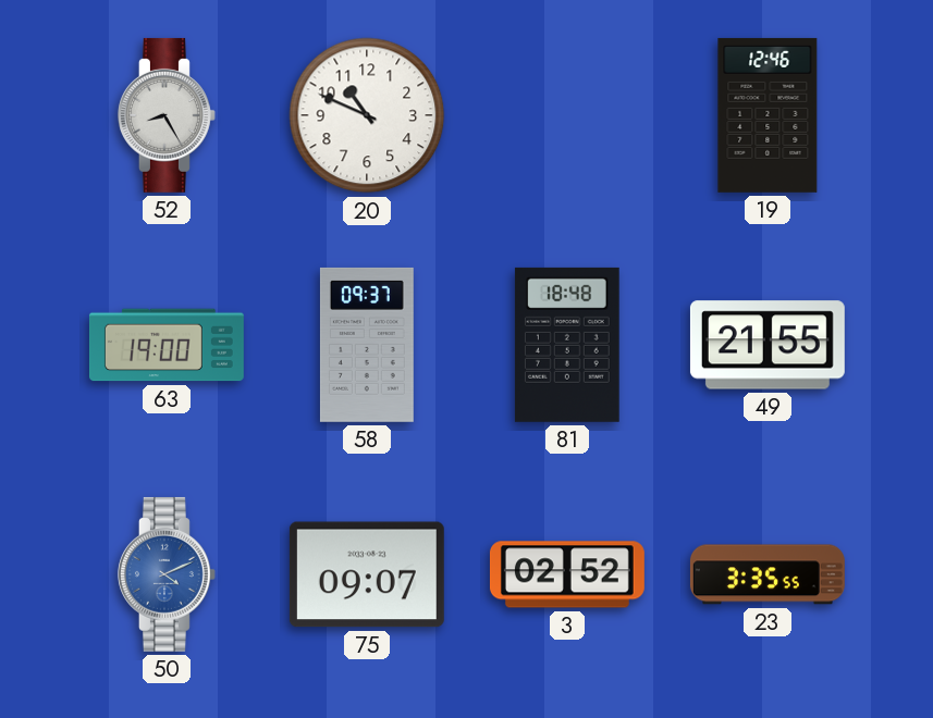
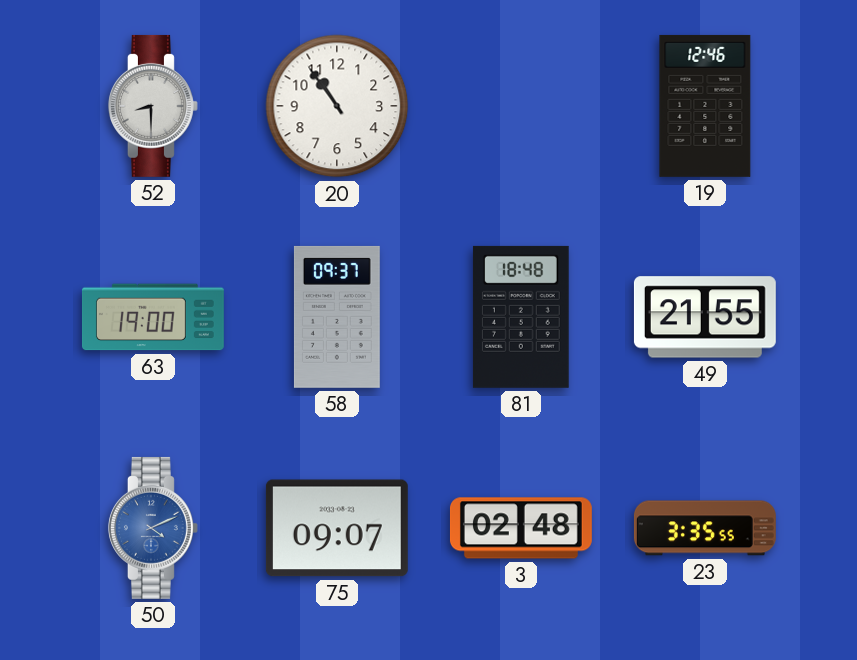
52: 8:25 -> 8:30
20: 10:49 -> 10:54
3: 02:52 -> 02:48
